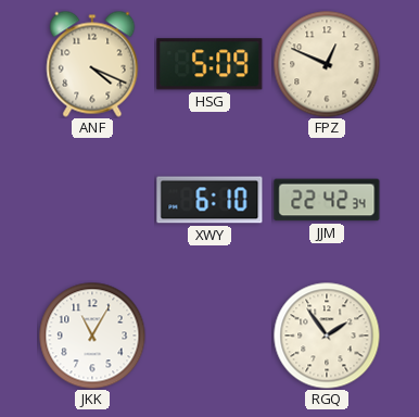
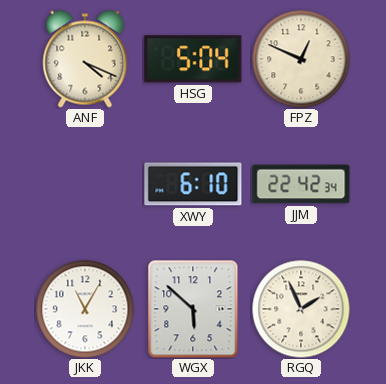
HSG: 5:09 -> 5:04
WGX: none -> 5:52
RGQ: 1:54 -> 1:56
